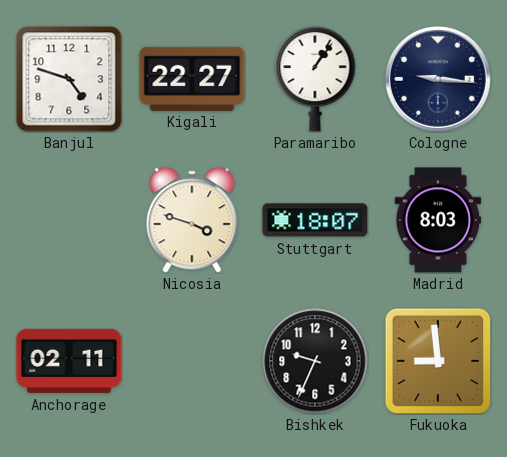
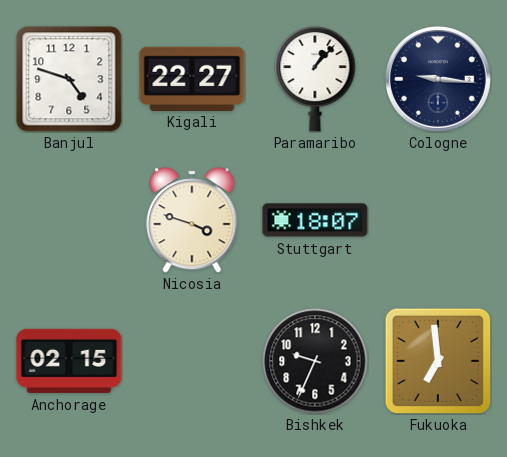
Paramaribo: 1:06 -> 1:07
Madrid: 8:03 -> none
Anchorage: 02:11 -> 02:15
Fukuoka: 8:59 -> 6:59
